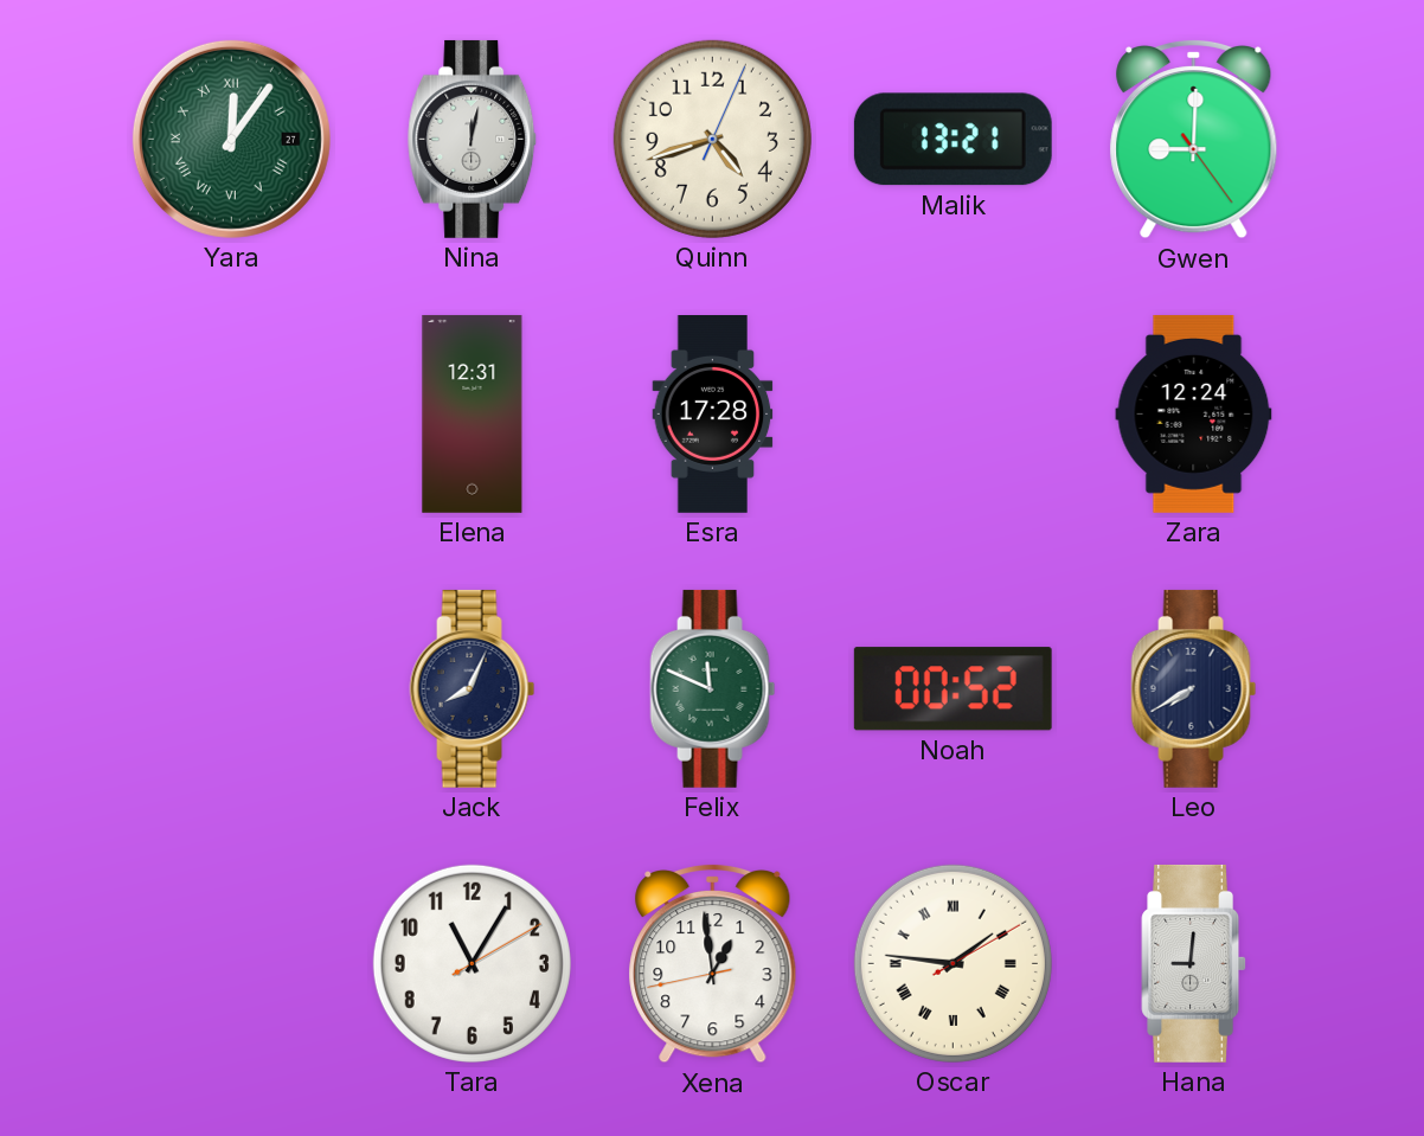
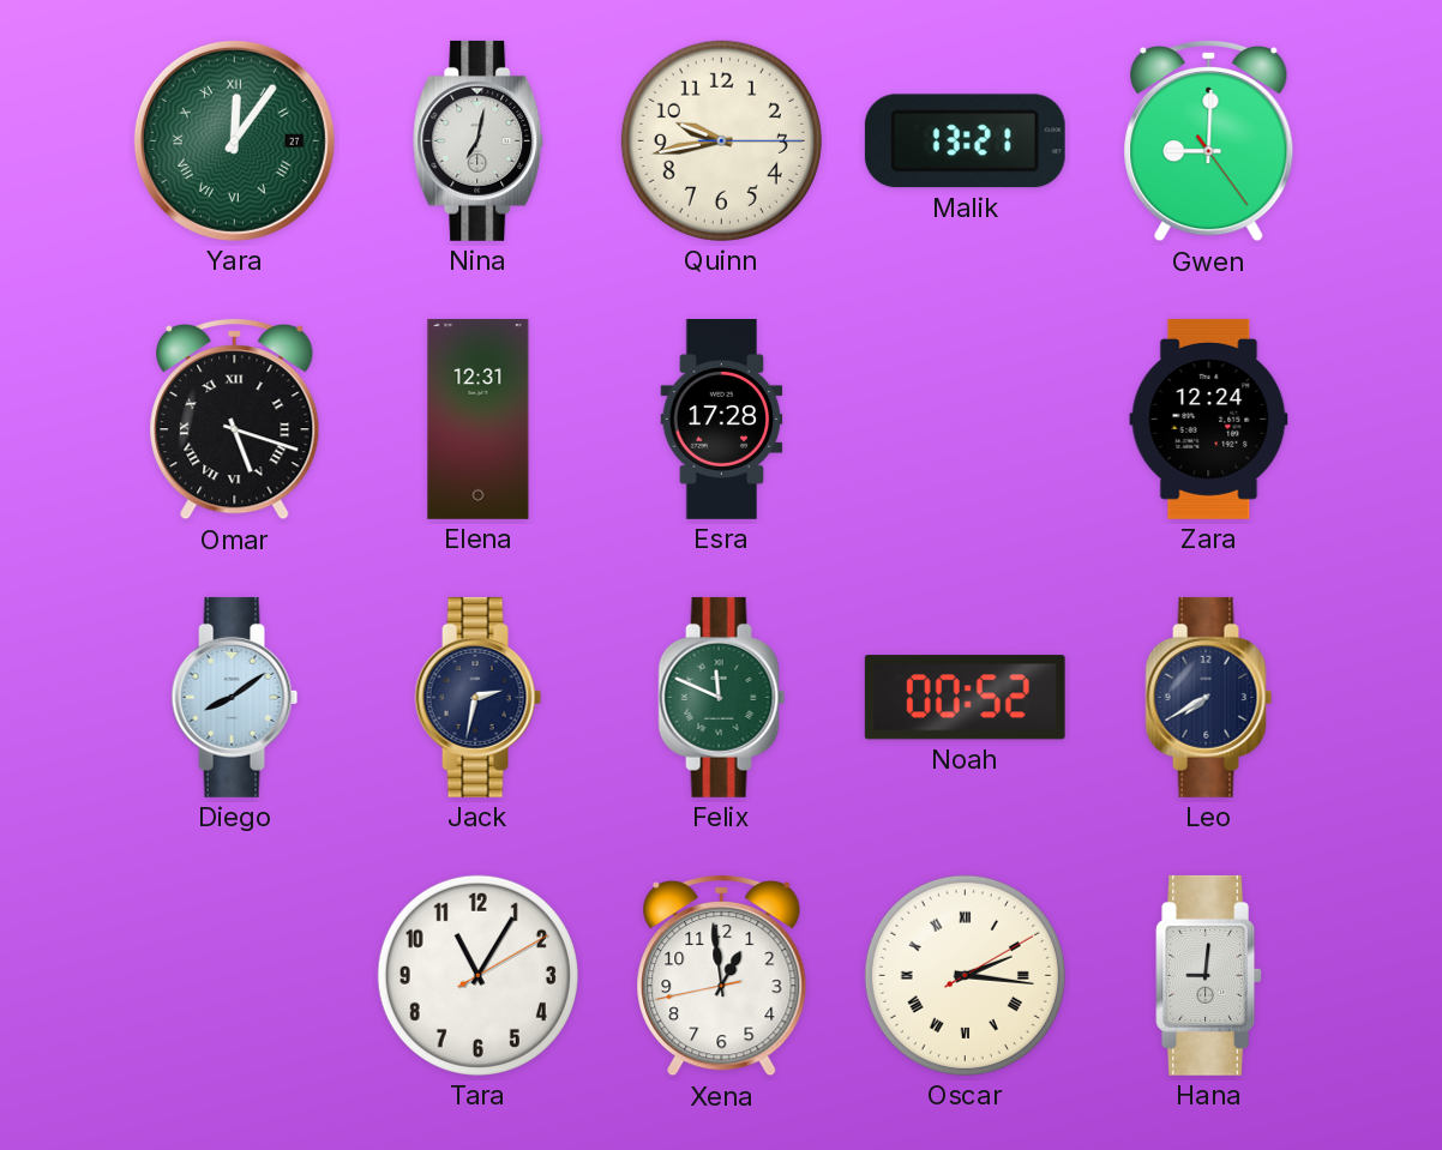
Nina: 12:02 -> 7:02
Quinn: 4:42 -> 9:43
Omar: none -> 5:18
Diego: none -> 8:09
Jack: 8:04 -> 2:32
Oscar: 1:46 -> 2:16
